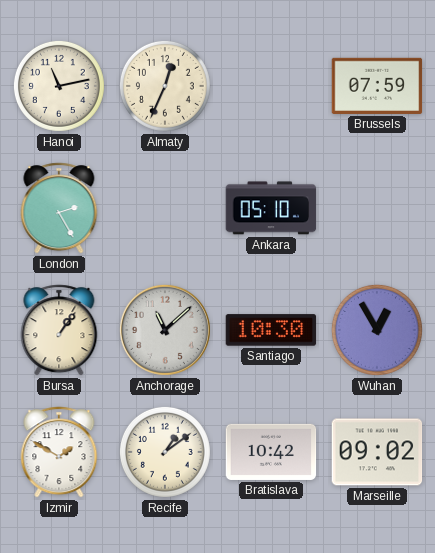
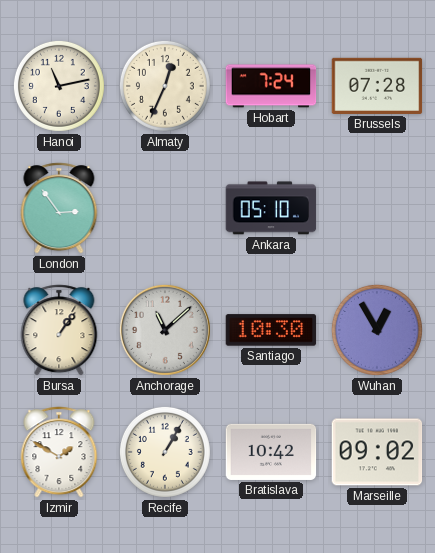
Hobart: none -> 7:24
Brussels: 07:59 -> 07:28
London: 2:25 -> 2:54
Recife: 1:09 -> 1:05
